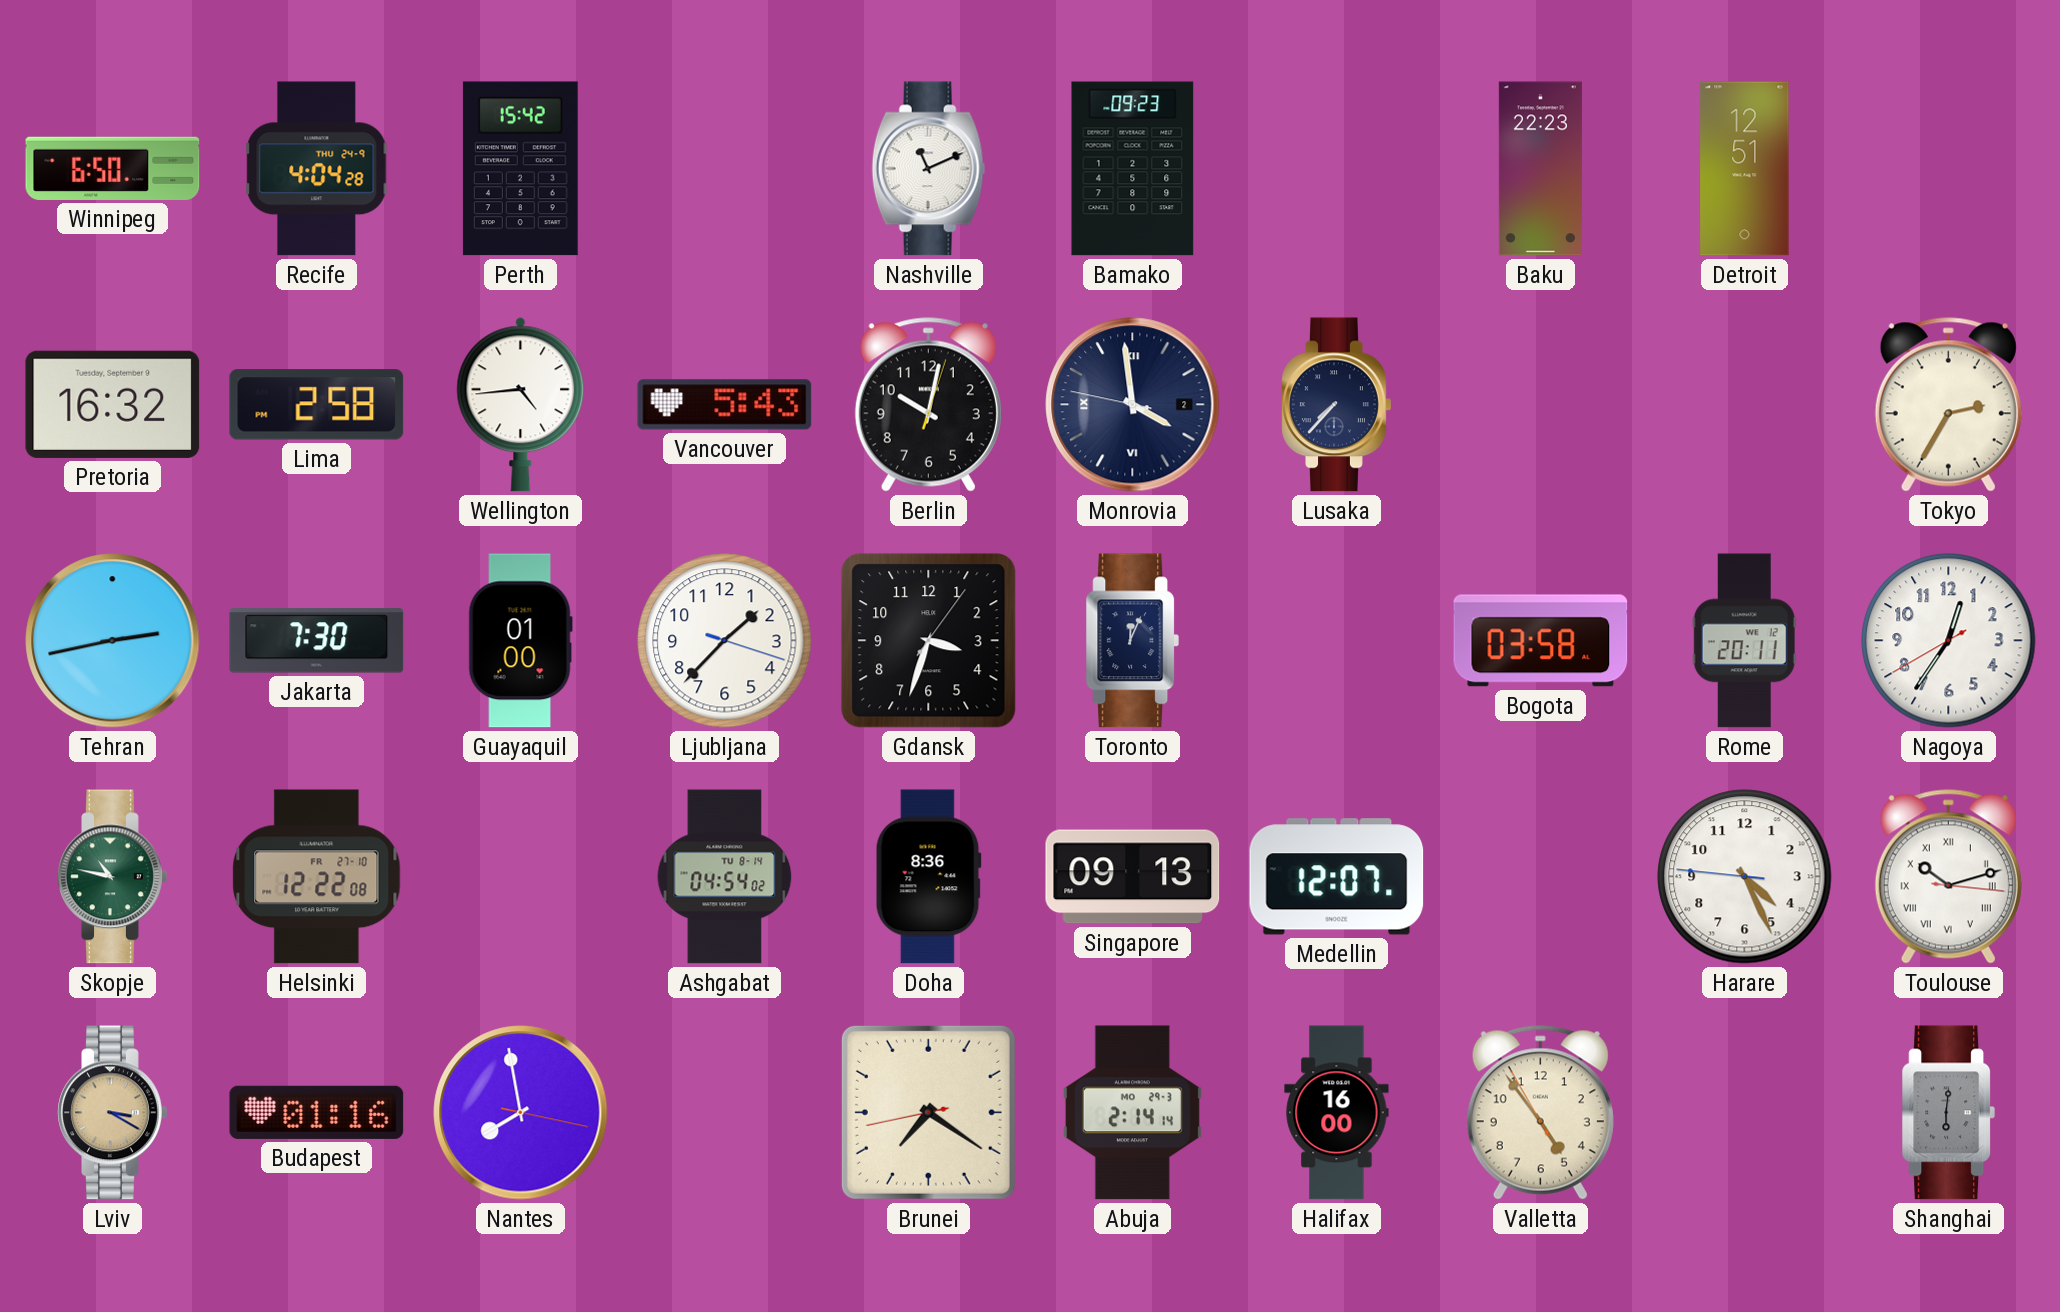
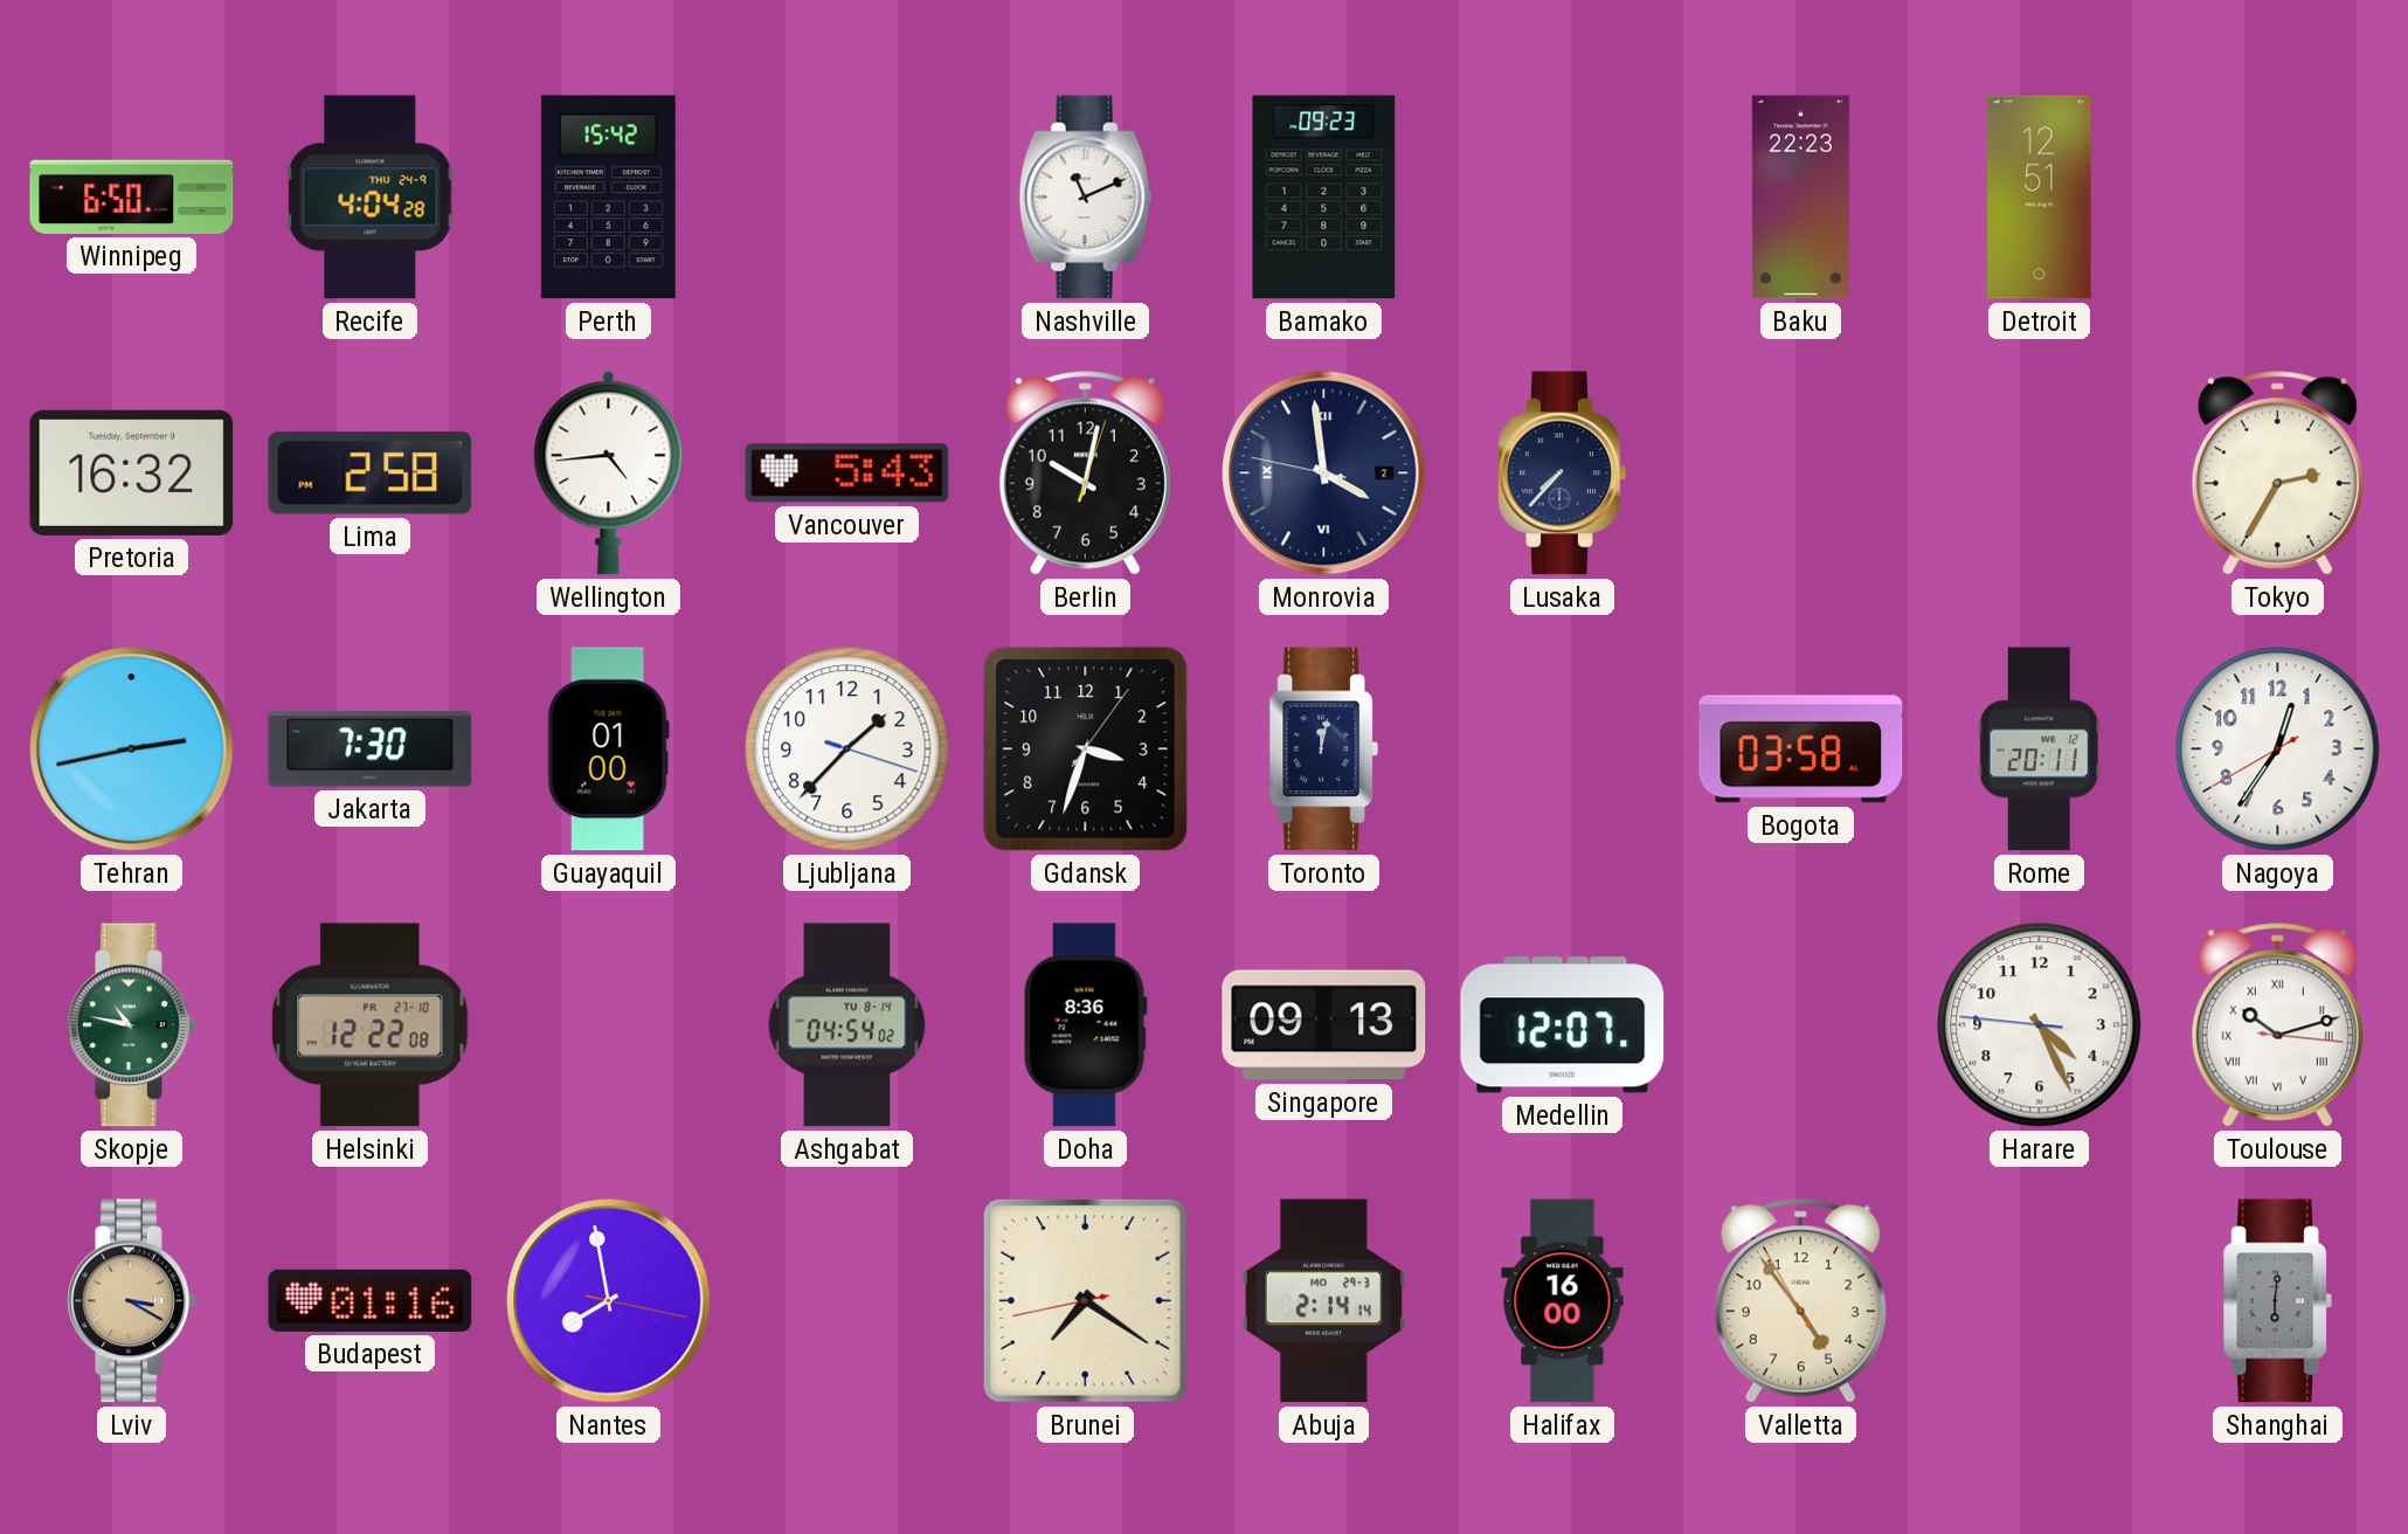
Toronto: 12:04 -> 12:02
